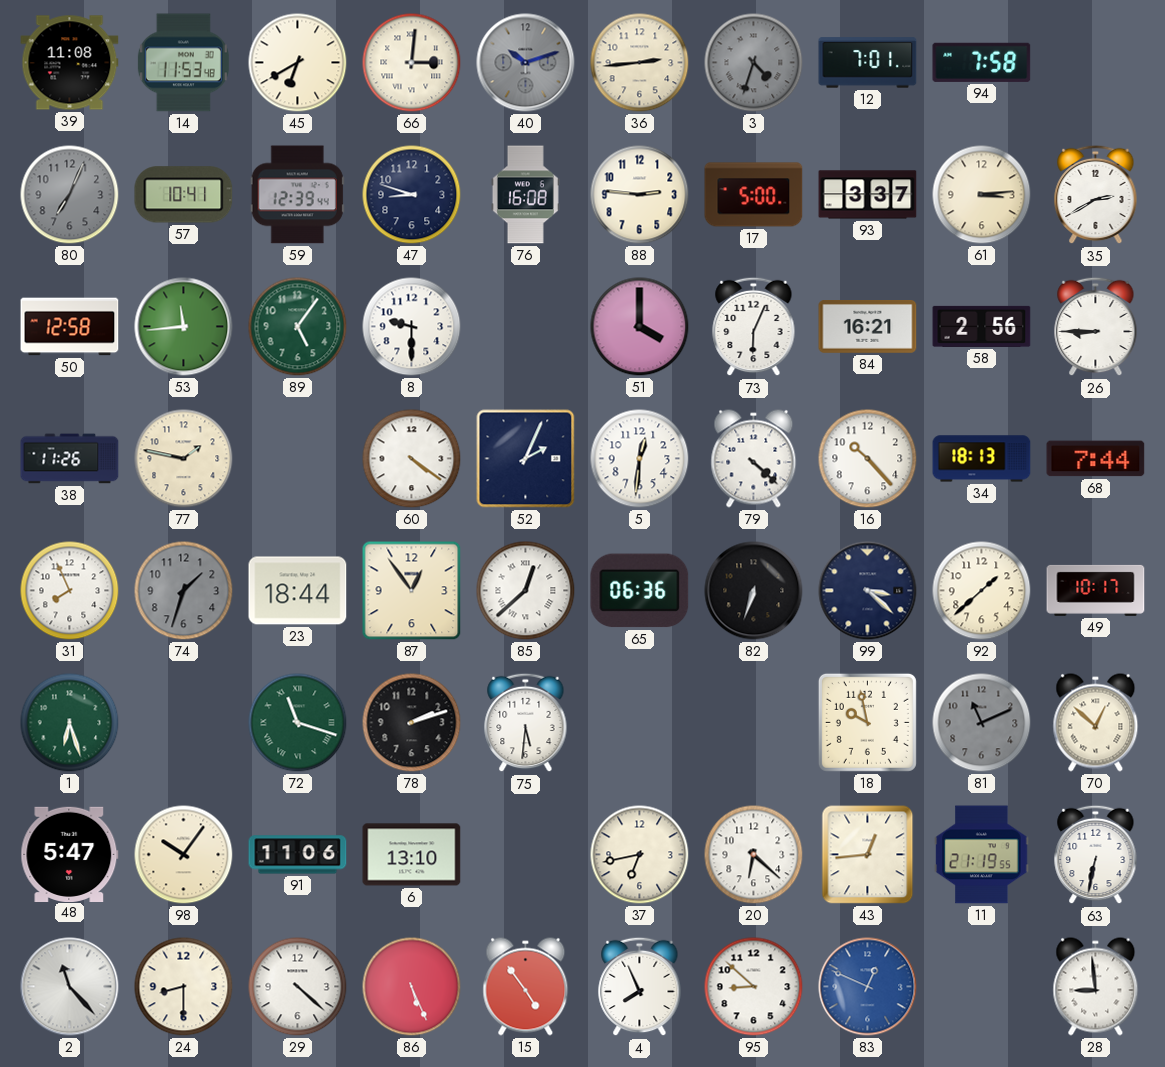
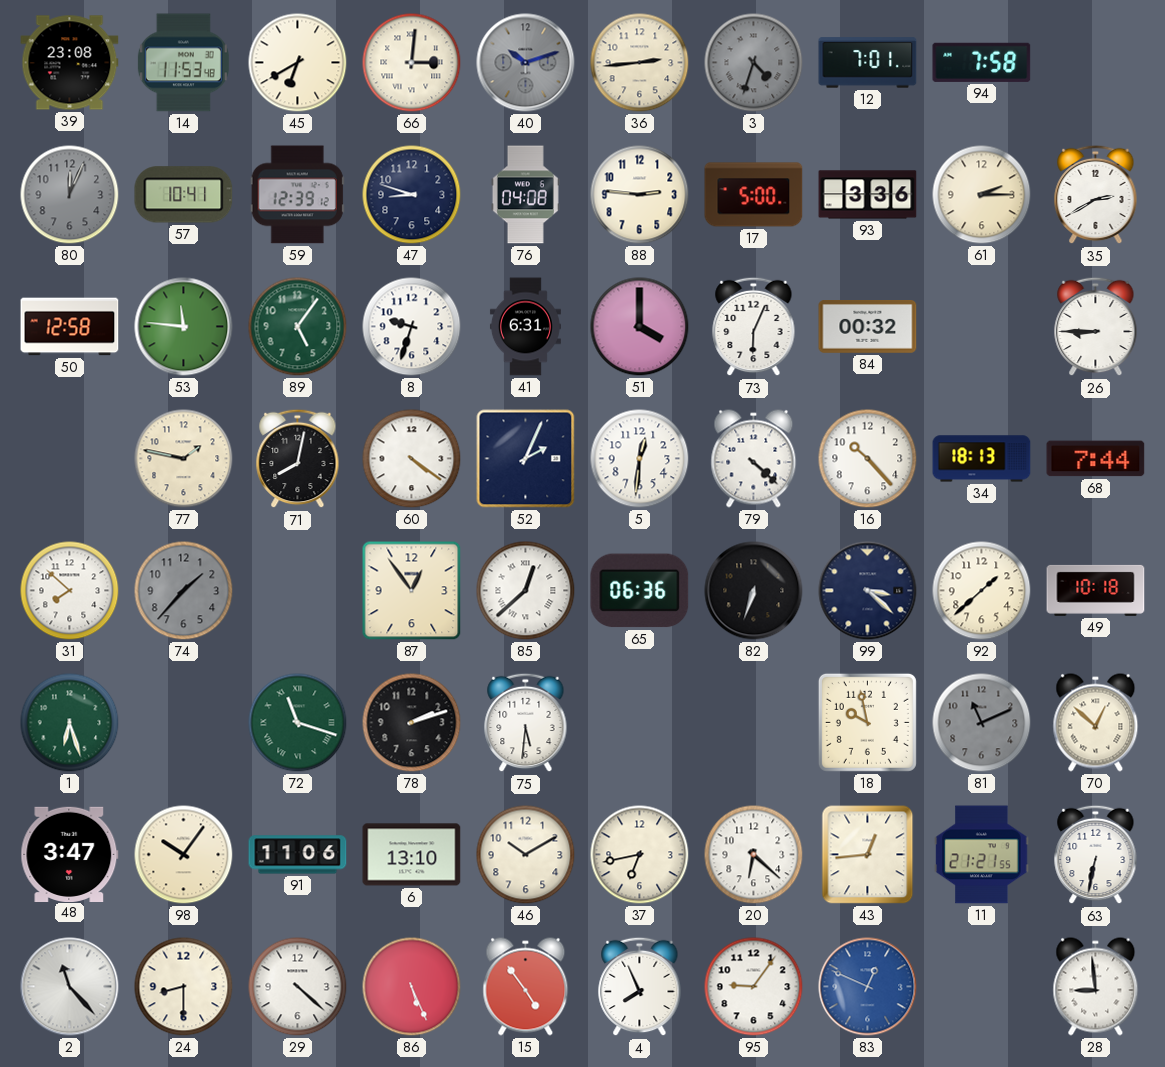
39: 11:08 -> 23:08
80: 7:04 -> 12:04
59: 12:39:44 -> 12:39:12
76: 16:08 -> 04:08
93: 3:37 -> 3:36
61: 3:14 -> 2:15
53: 11:44 -> 11:46
8: 9:30 -> 9:33
41: none -> 6:31
84: 16:21 -> 00:32
58: 2:56 -> none
38: 11:26 -> none
71: none -> 8:02
31: 7:56 -> 7:52
74: 1:33 -> 1:37
23: 18:44 -> none
49: 10:17 -> 10:18
48: 5:47 -> 3:47
46: none -> 10:10
11: 21:19 -> 21:21
95: 8:52 -> 9:06
